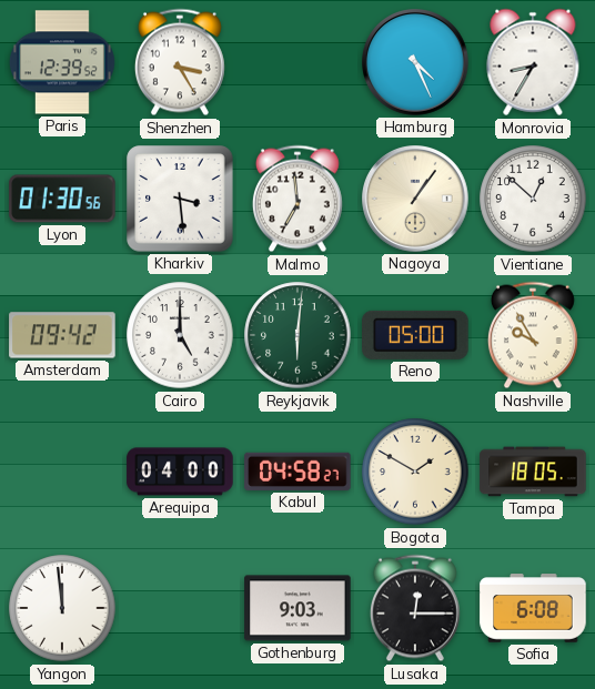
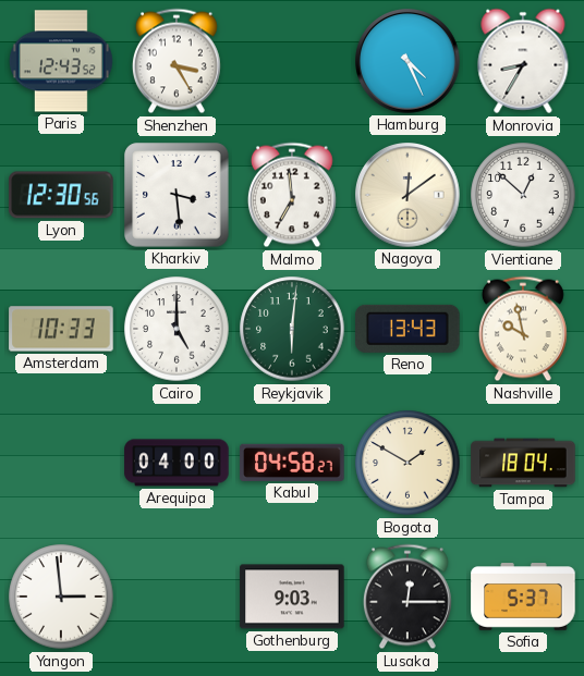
Paris: 12:39 -> 12:43
Lyon: 01:30 -> 12:30
Nagoya: 1:06 -> 12:09
Amsterdam: 09:42 -> 10:33
Reno: 05:00 -> 13:43
Nashville: 9:55 -> 9:58
Tampa: 18:05 -> 18:04
Yangon: 11:59 -> 2:59
Sofia: 6:08 -> 5:37
